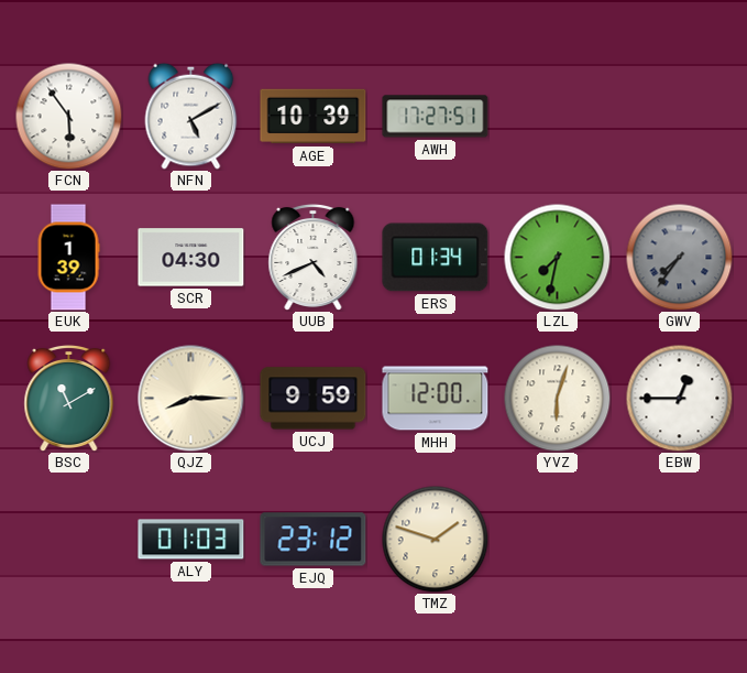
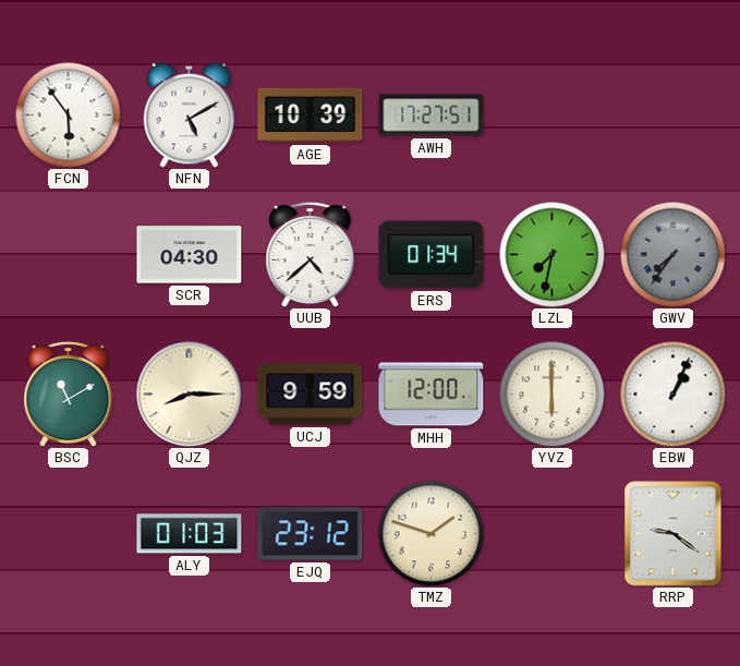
EUK: 1:39 -> none
UUB: 4:41 -> 4:38
YVZ: 6:03 -> 6:00
EBW: 12:45 -> 1:04
RRP: none -> 9:21
